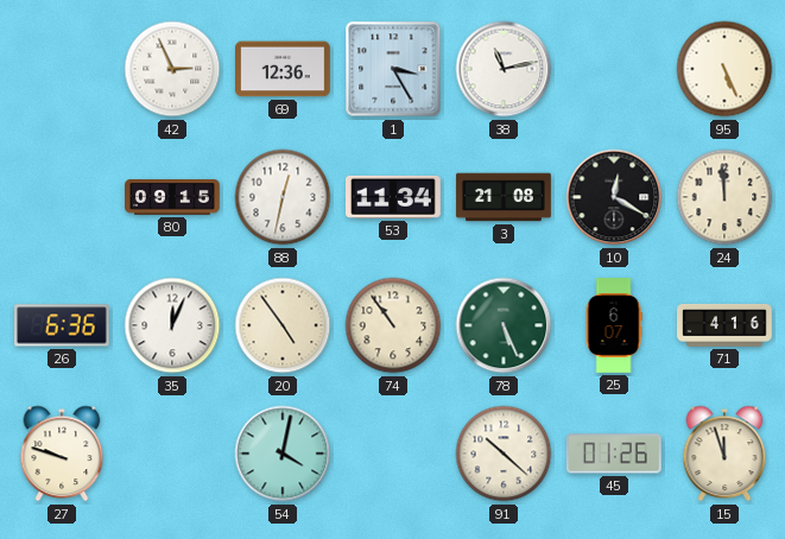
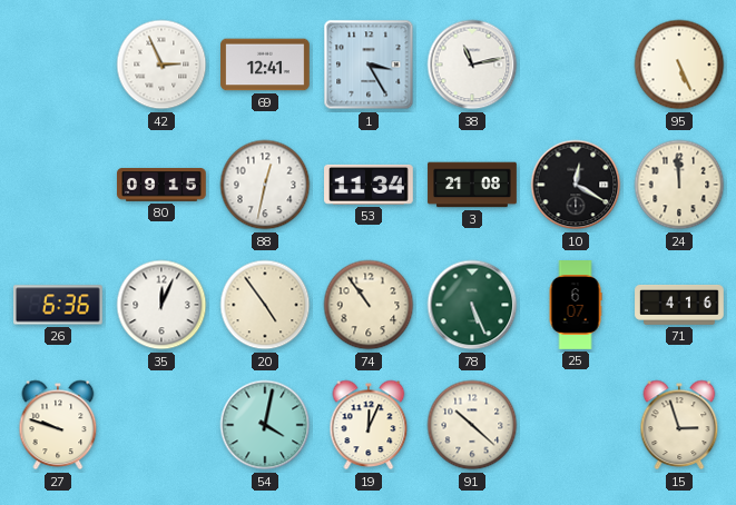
69: 12:36 -> 12:41
19: none -> 12:04
45: 01:26 -> none
15: 11:57 -> 2:57
